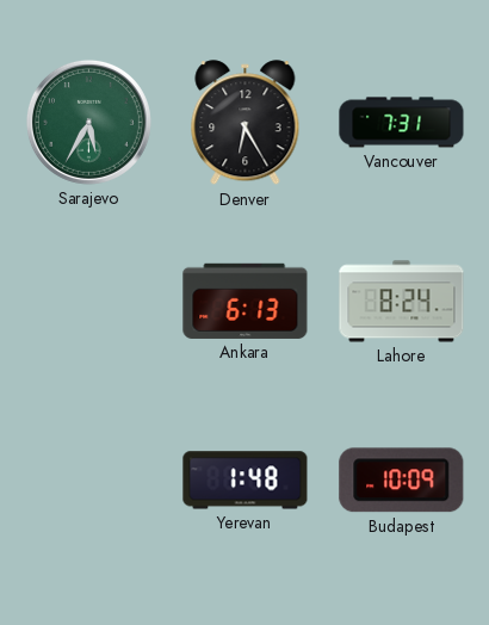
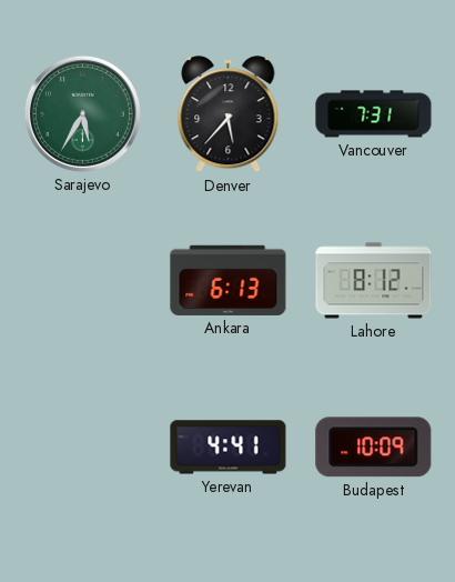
Denver: 6:25 -> 5:37
Lahore: 8:24 -> 8:12
Yerevan: 1:48 -> 4:41
